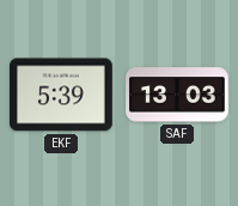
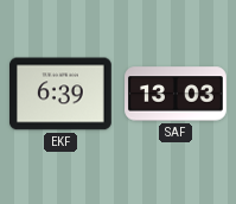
EKF: 5:39 -> 6:39
